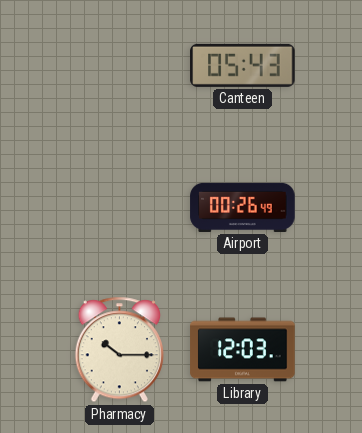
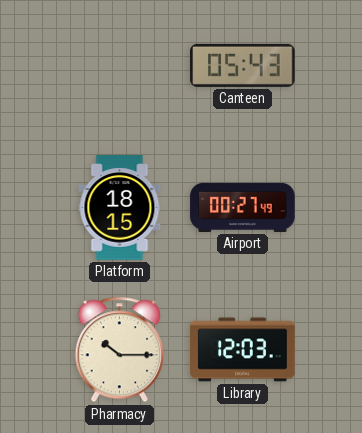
Platform: none -> 18:15
Airport: 00:26 -> 00:27
